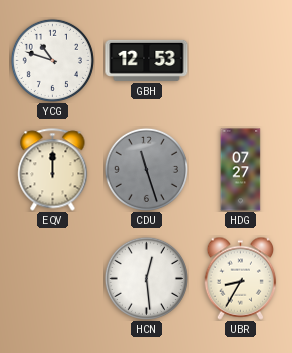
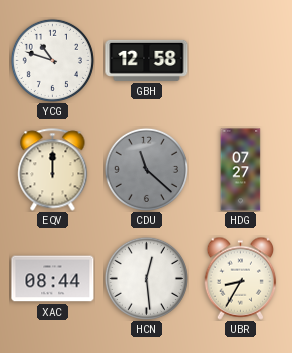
GBH: 12:53 -> 12:58
CDU: 11:27 -> 11:22
XAC: none -> 08:44
